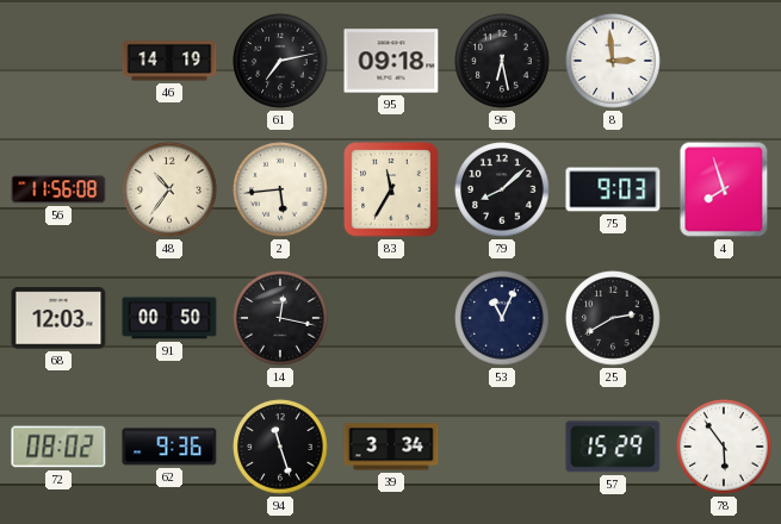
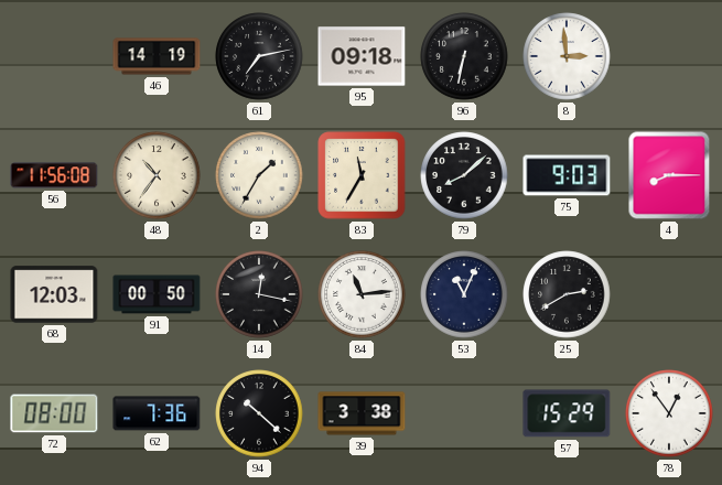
96: 6:28 -> 6:32
2: 5:44 -> 1:35
4: 7:57 -> 8:15
84: none -> 11:14
72: 08:02 -> 08:00
62: 9:36 -> 7:36
94: 11:27 -> 10:22
39: 3:34 -> 3:38
78: 5:54 -> 12:54
